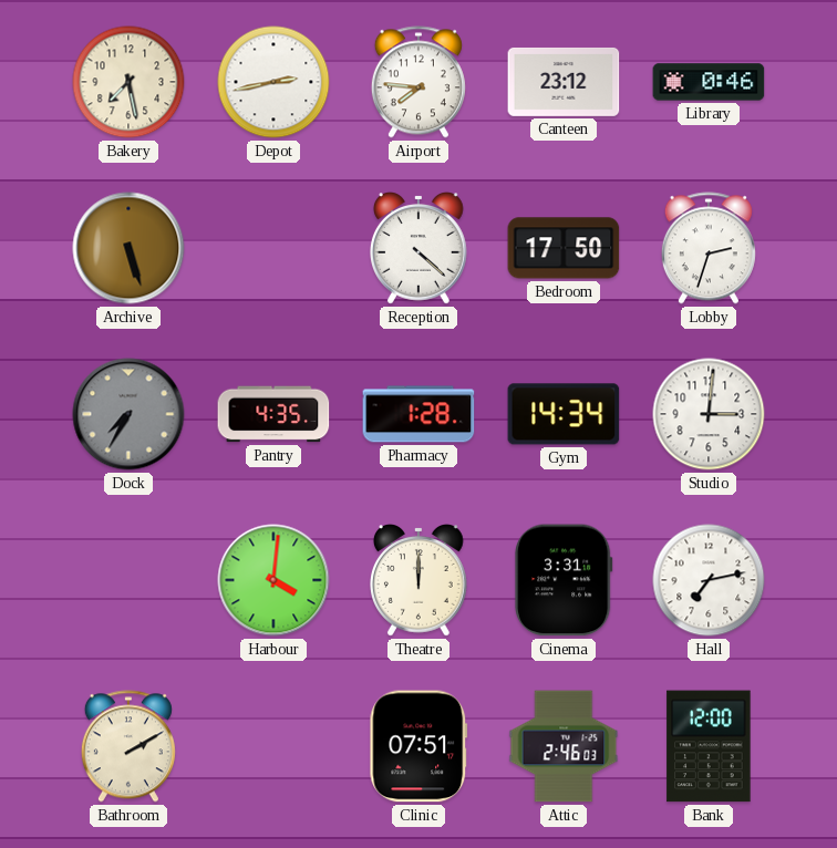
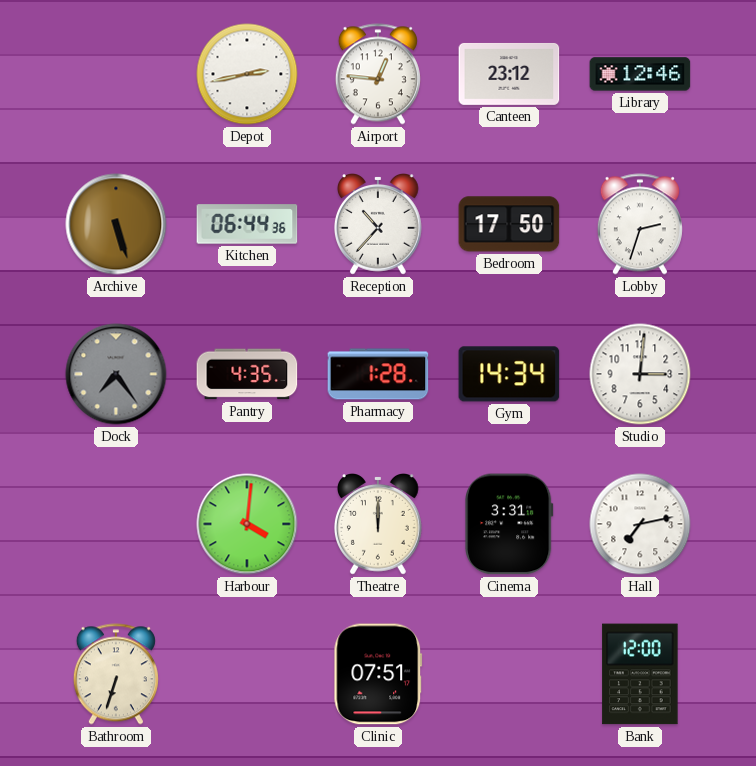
Bakery: 7:28 -> none
Airport: 7:46 -> 12:46
Library: 0:46 -> 12:46
Kitchen: none -> 06:44
Reception: 4:22 -> 10:37
Dock: 7:35 -> 7:24
Bathroom: 2:10 -> 6:33
Attic: 2:46 -> none
